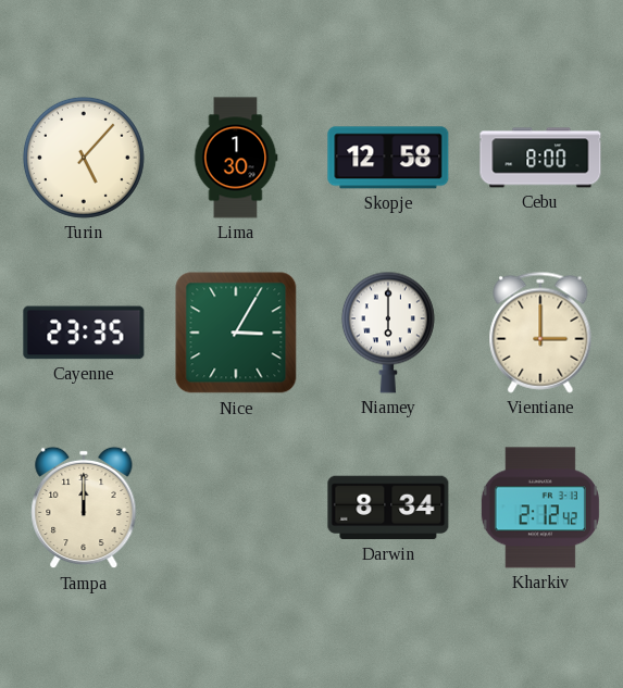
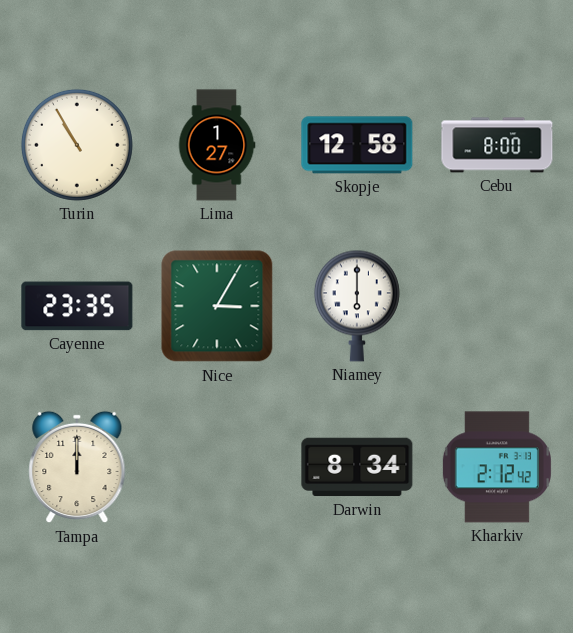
Turin: 5:07 -> 10:55
Lima: 1:30 -> 1:27
Vientiane: 3:00 -> none
